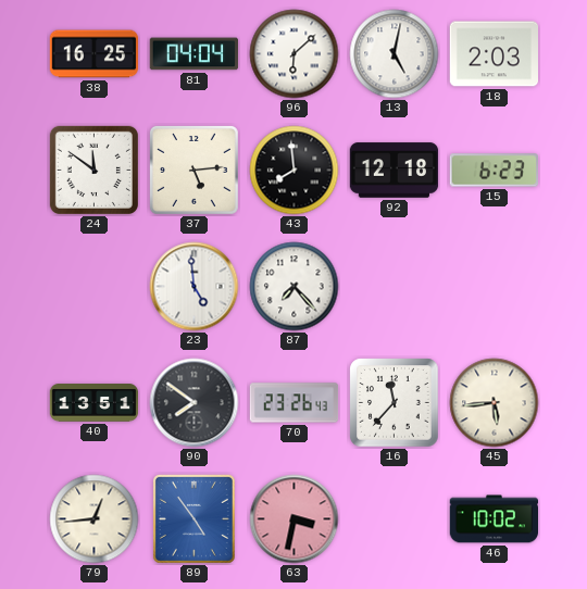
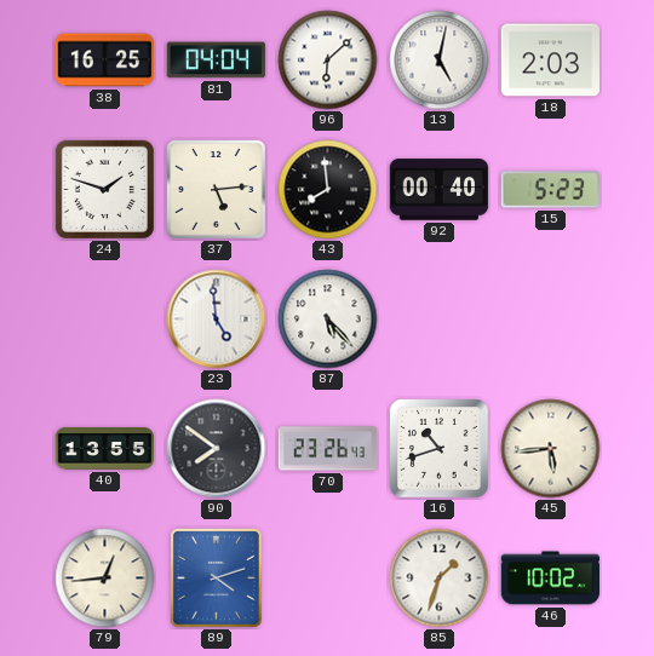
24: 11:51 -> 1:48
92: 12:18 -> 00:40
15: 6:23 -> 5:23
87: 7:23 -> 5:23
40: 13:51 -> 13:55
16: 11:37 -> 10:42
89: 4:54 -> 4:12
63: 3:32 -> none
85: none -> 1:33
